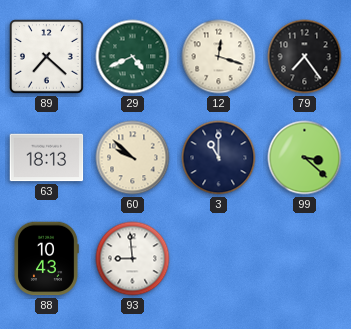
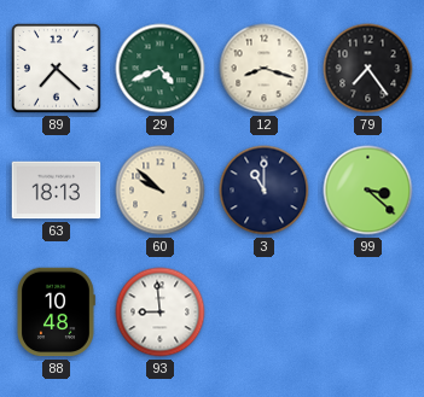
12: 12:18 -> 8:18
88: 10:43 -> 10:48
